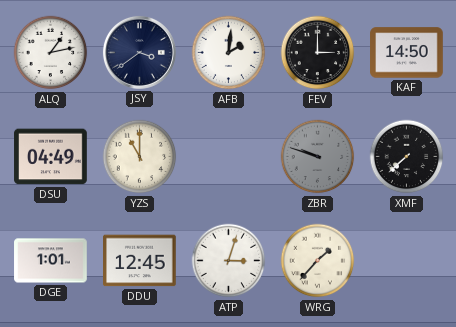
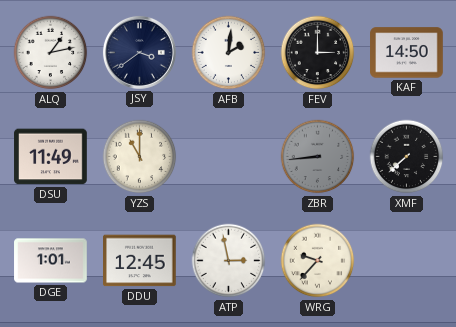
DSU: 04:49 -> 11:49
ZBR: 9:48 -> 8:44
ATP: 3:03 -> 2:58
WRG: 1:37 -> 9:37
